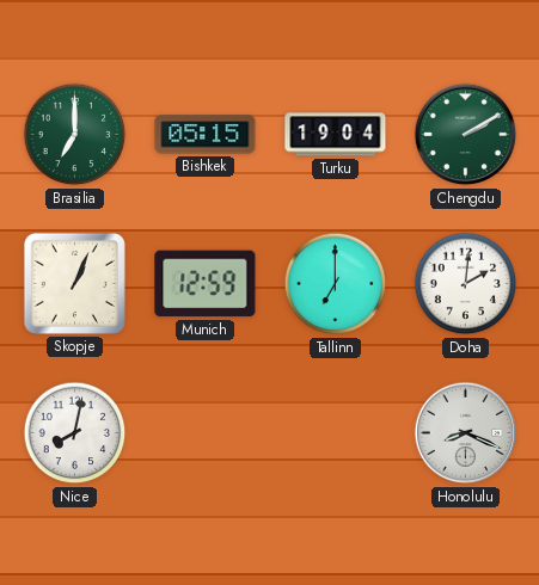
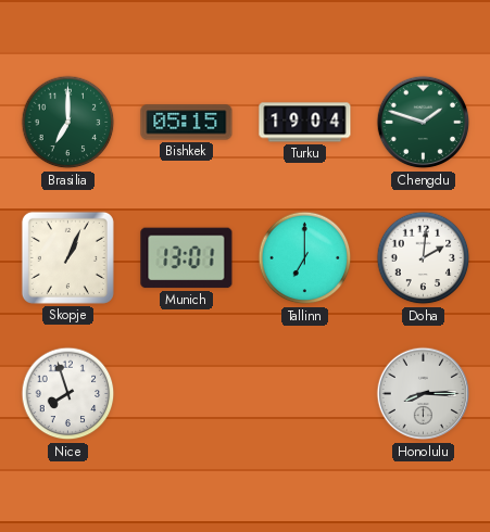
Chengdu: 2:10 -> 1:48
Munich: 12:59 -> 13:01
Nice: 8:02 -> 7:57
Honolulu: 8:19 -> 8:15
